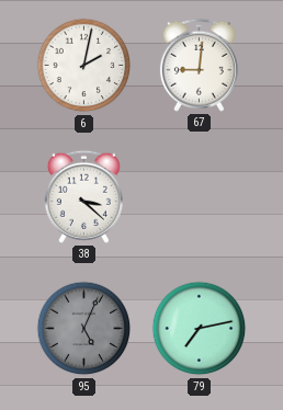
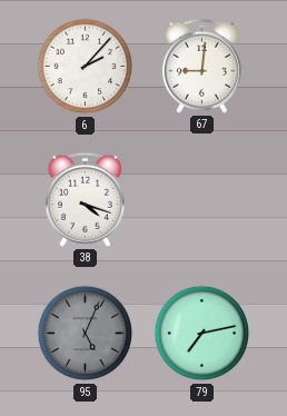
6: 2:02 -> 2:07
38: 3:22 -> 4:18
